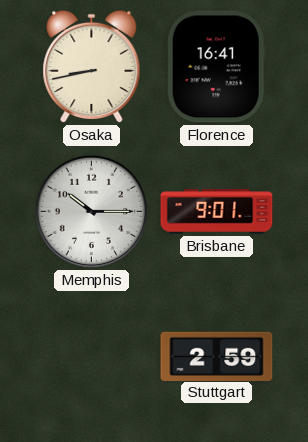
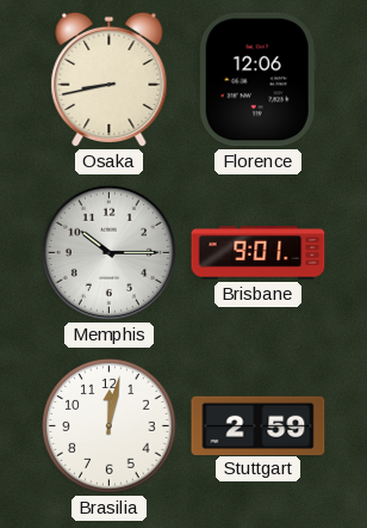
Florence: 16:41 -> 12:06
Brasilia: none -> 12:02
